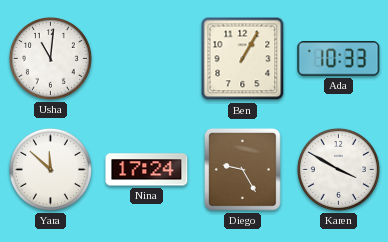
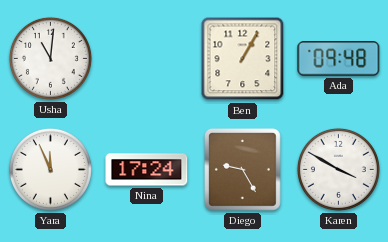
Ada: 10:33 -> 09:48
Yara: 11:52 -> 11:56
